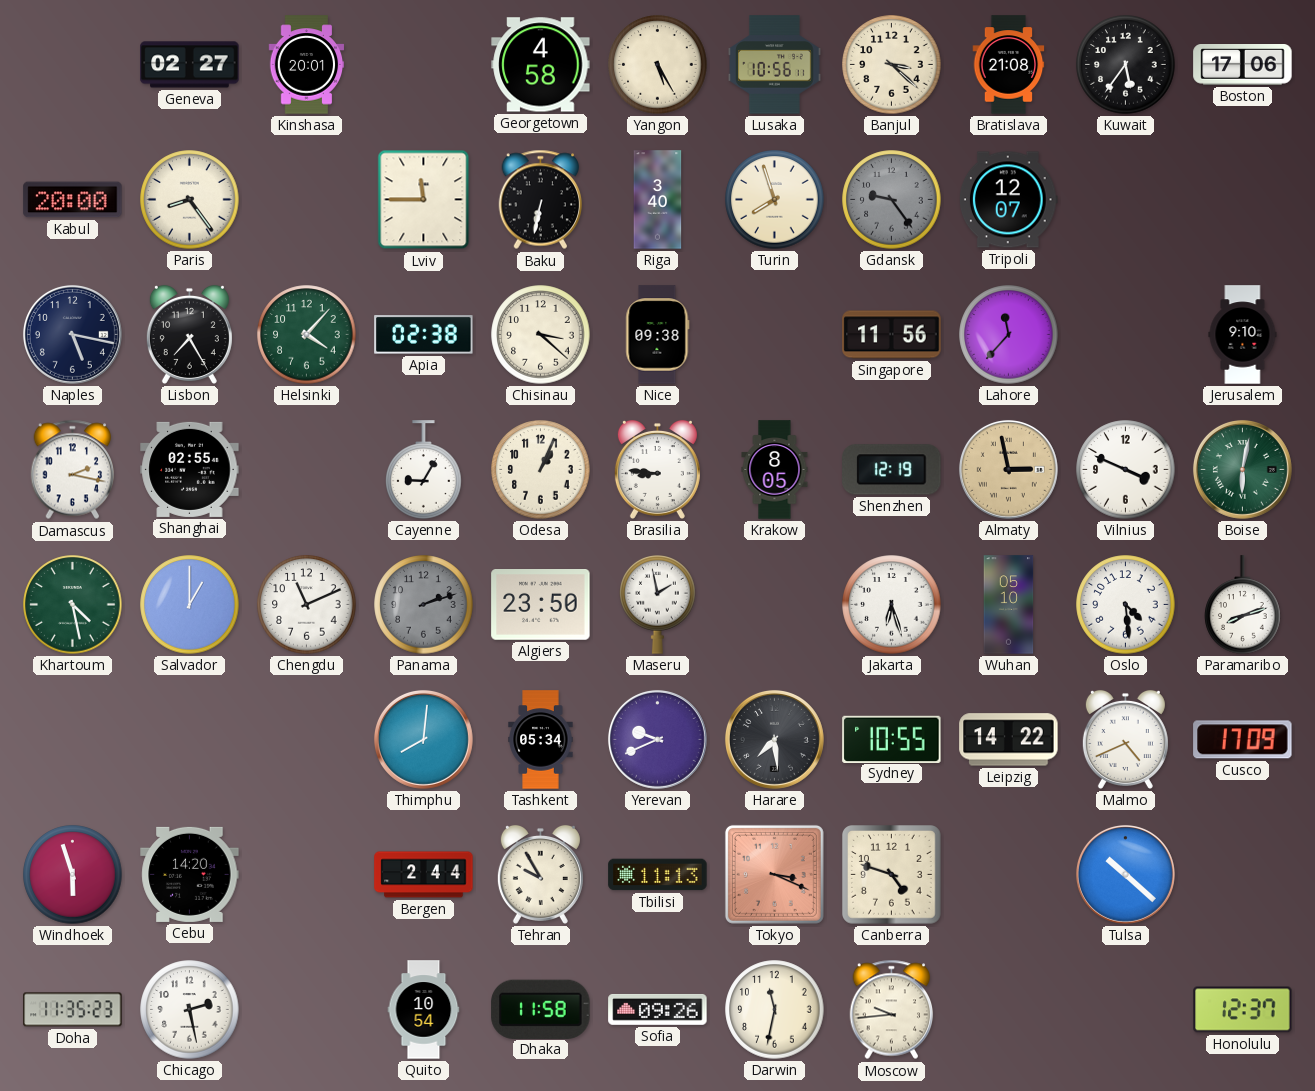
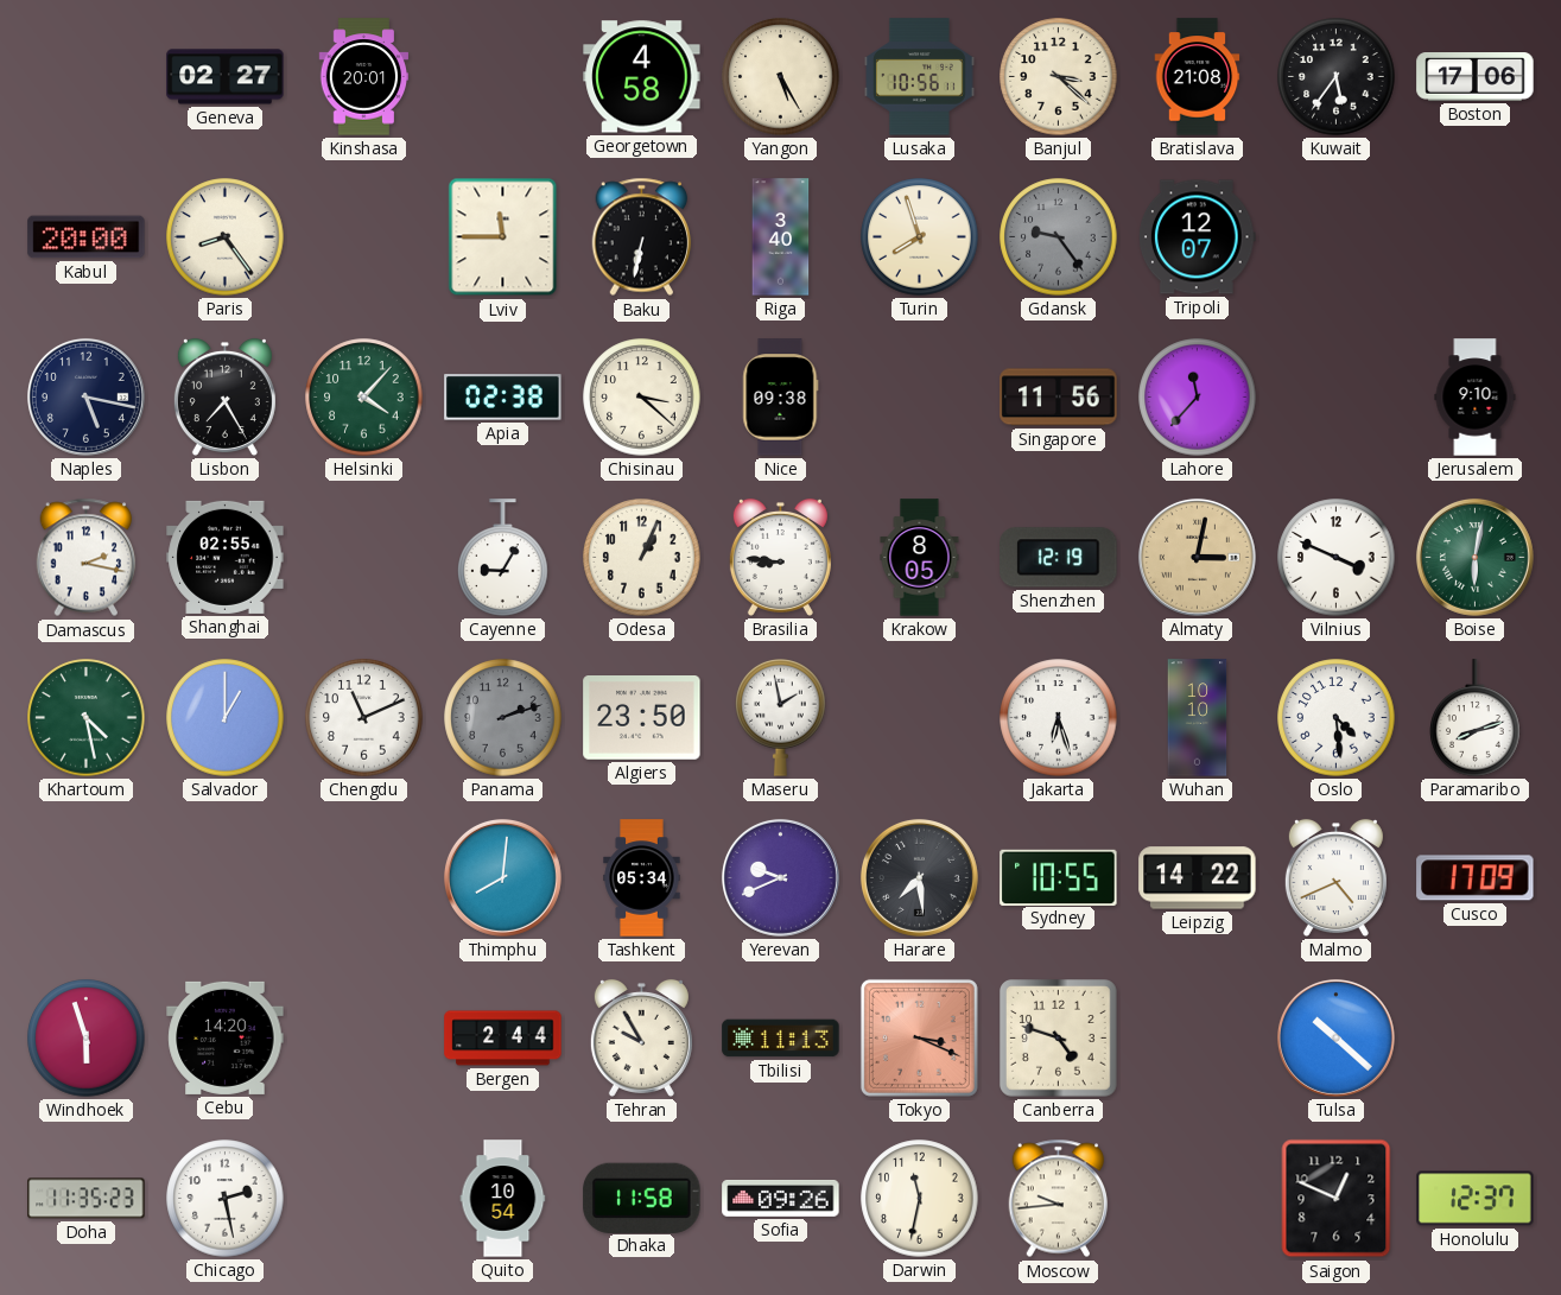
Almaty: 2:58 -> 3:02
Wuhan: 05:10 -> 10:10
Saigon: none -> 12:49
